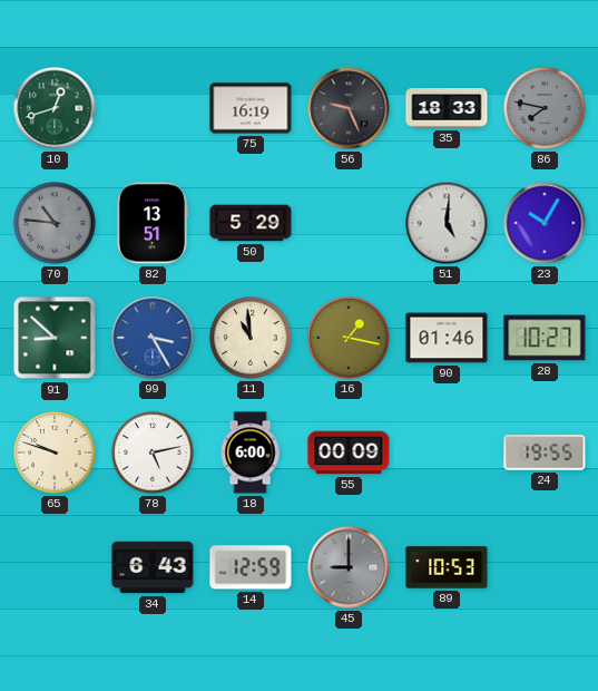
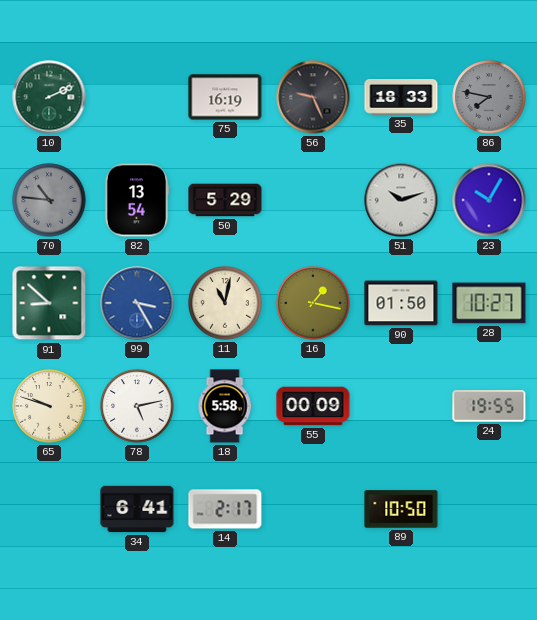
10: 12:42 -> 2:11
82: 13:51 -> 13:54
51: 5:01 -> 10:12
11: 10:59 -> 11:02
90: 01:46 -> 01:50
18: 6:00 -> 5:58
34: 6:43 -> 6:41
14: 12:59 -> 2:17
45: 9:00 -> none
89: 10:53 -> 10:50
